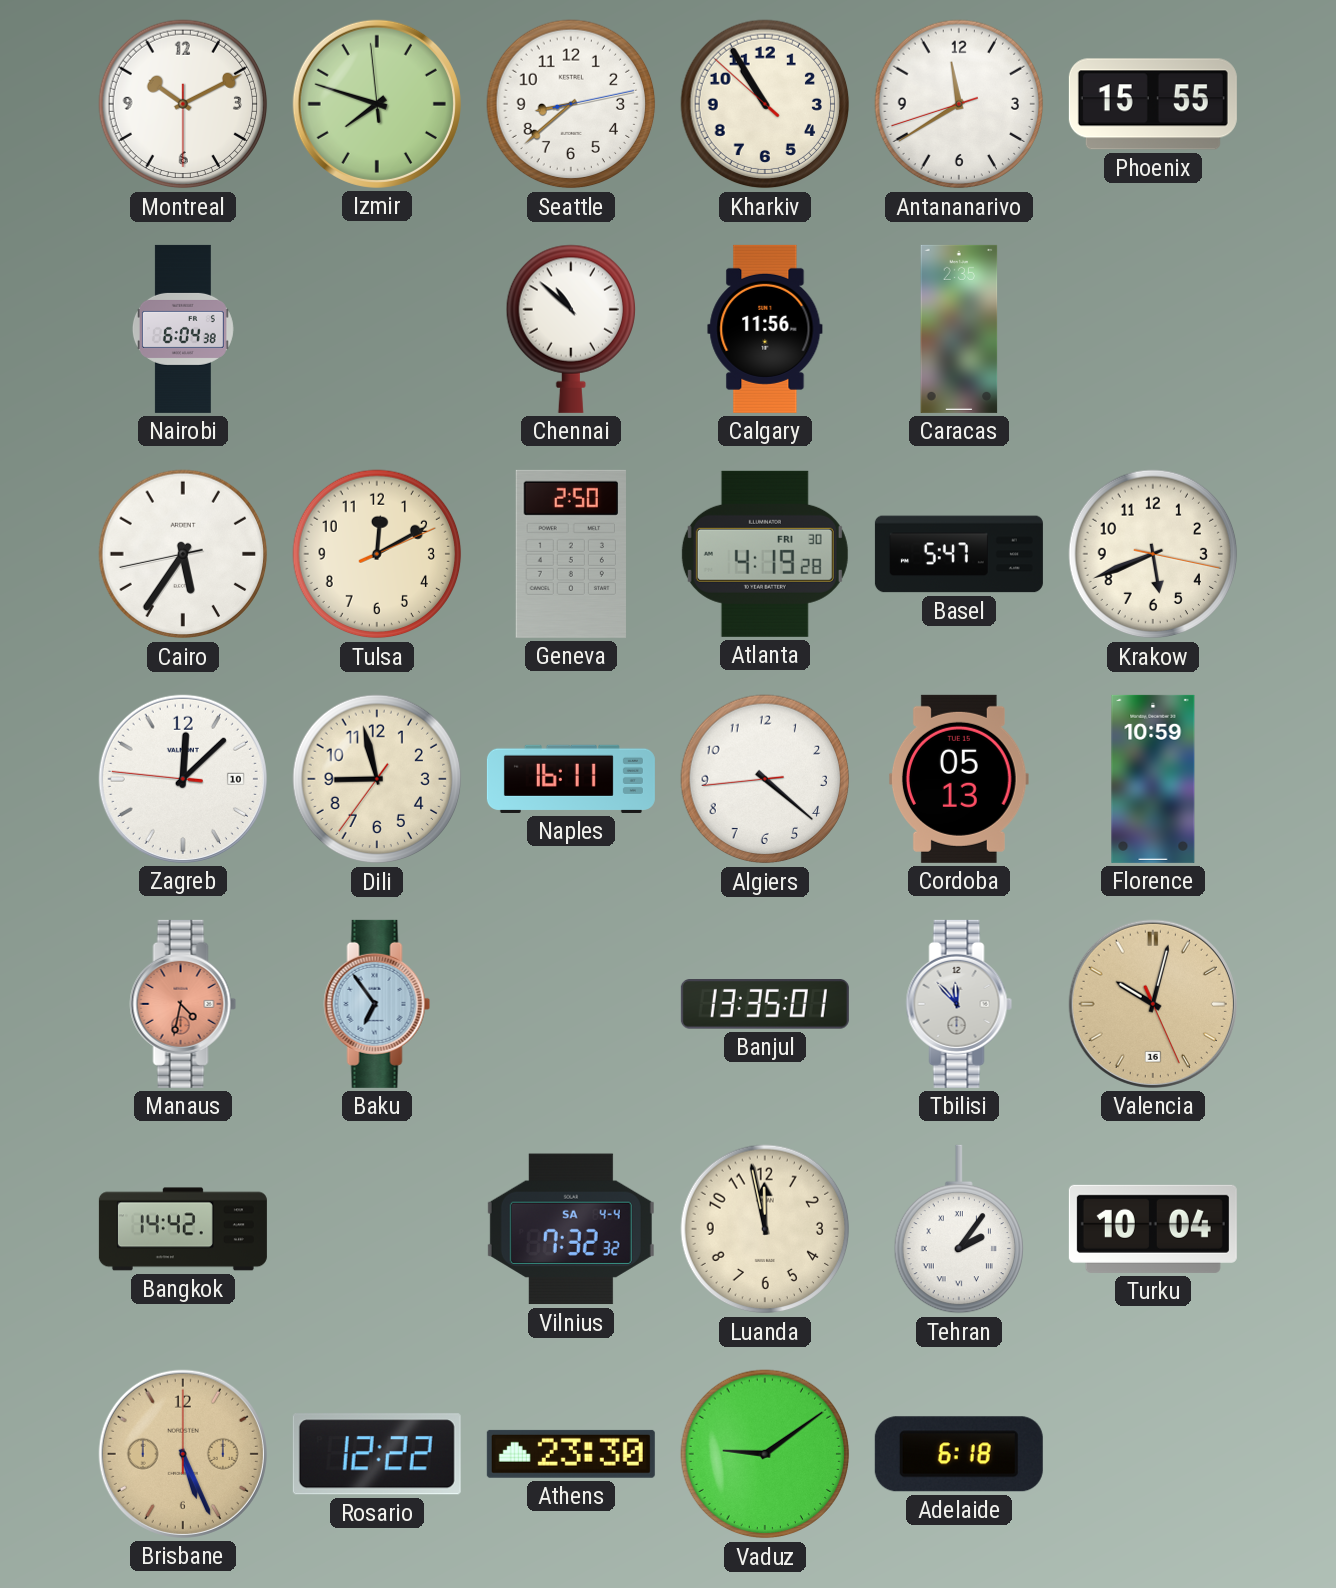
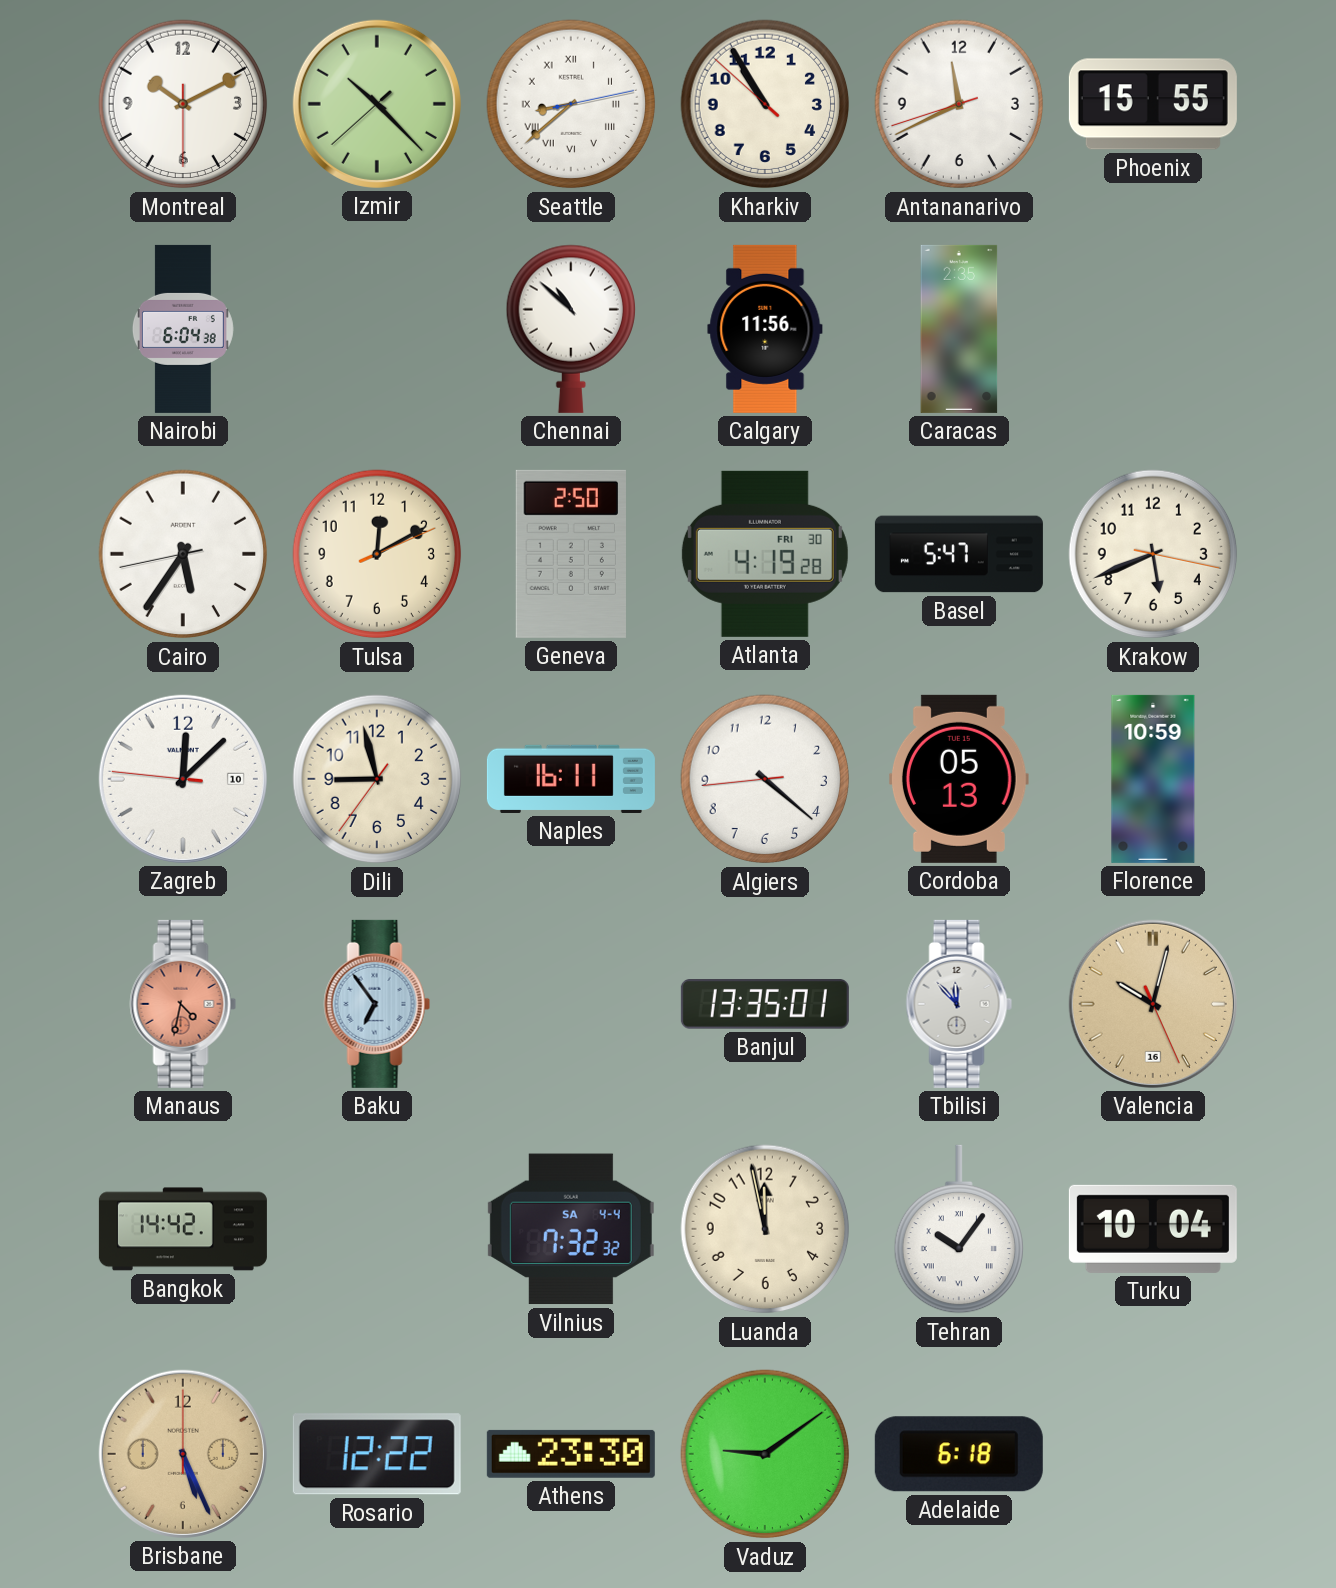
Izmir: 7:47 -> 10:22
Seattle numerals: Arabic -> Roman
Antananarivo: 11:39 -> 11:40
Tehran: 2:06 -> 10:06
